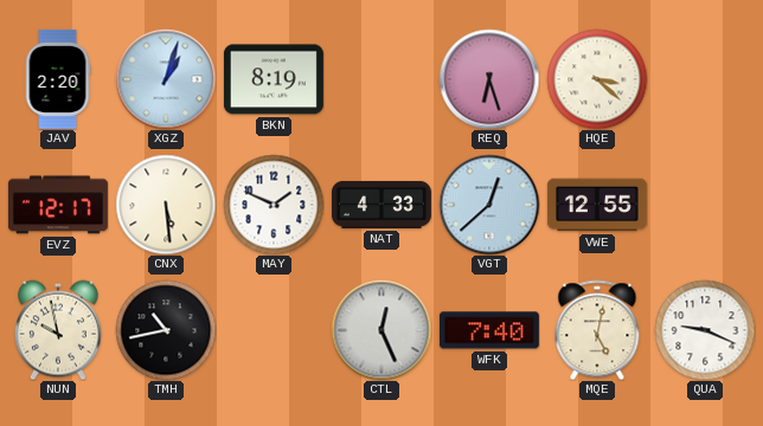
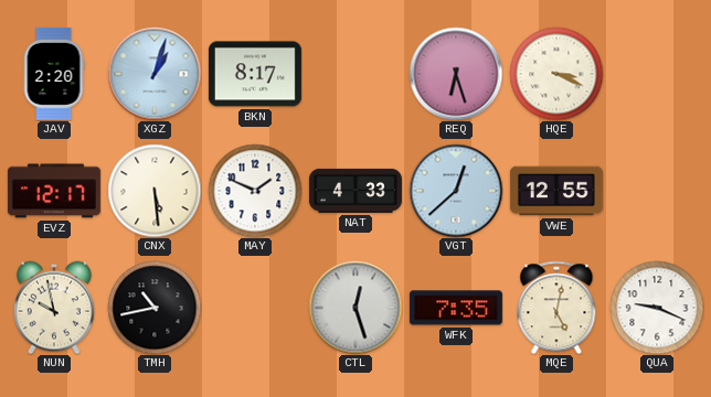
BKN: 8:19 -> 8:17
HQE: 3:22 -> 3:19
CTL: 12:26 -> 12:27
WFK: 7:40 -> 7:35
